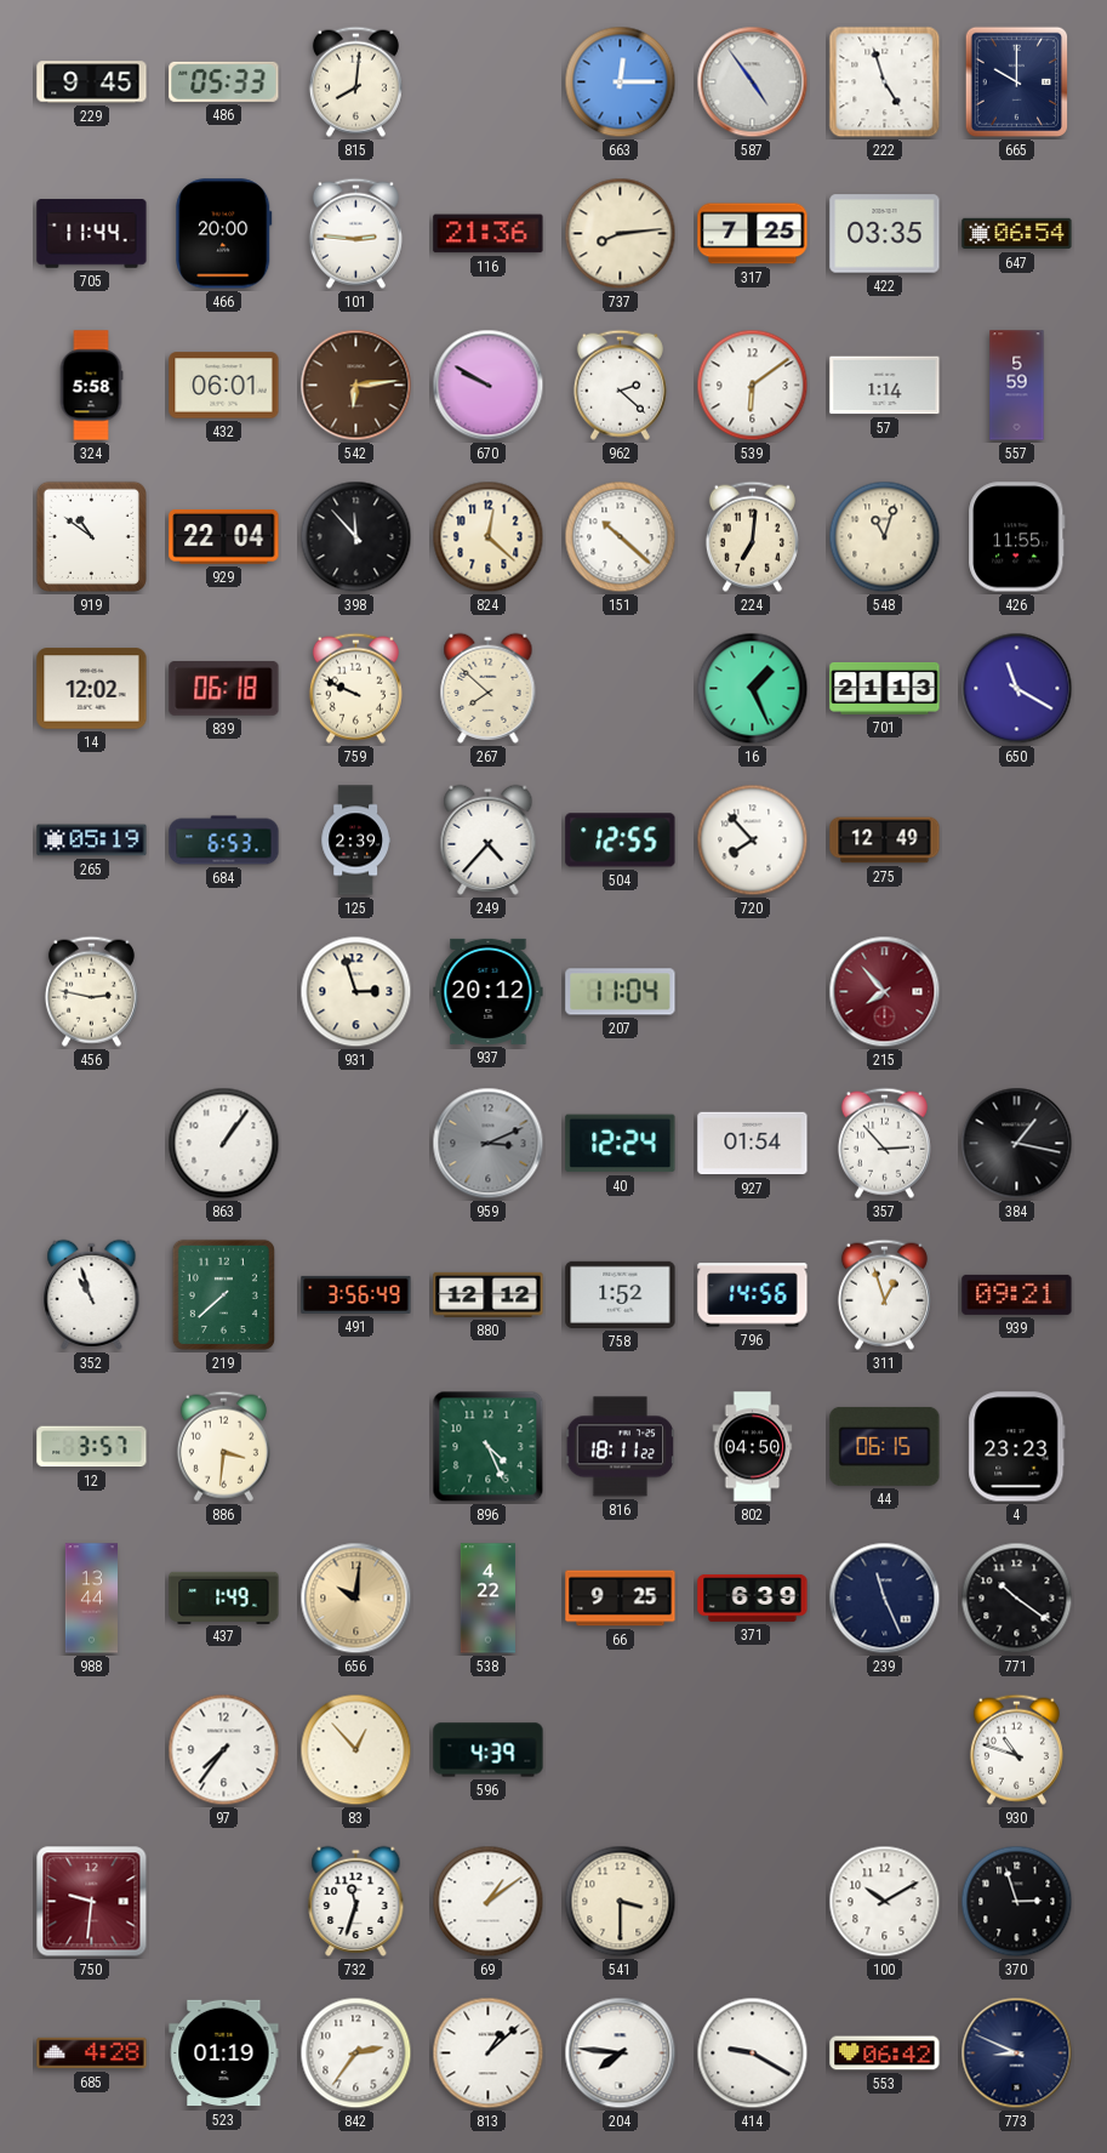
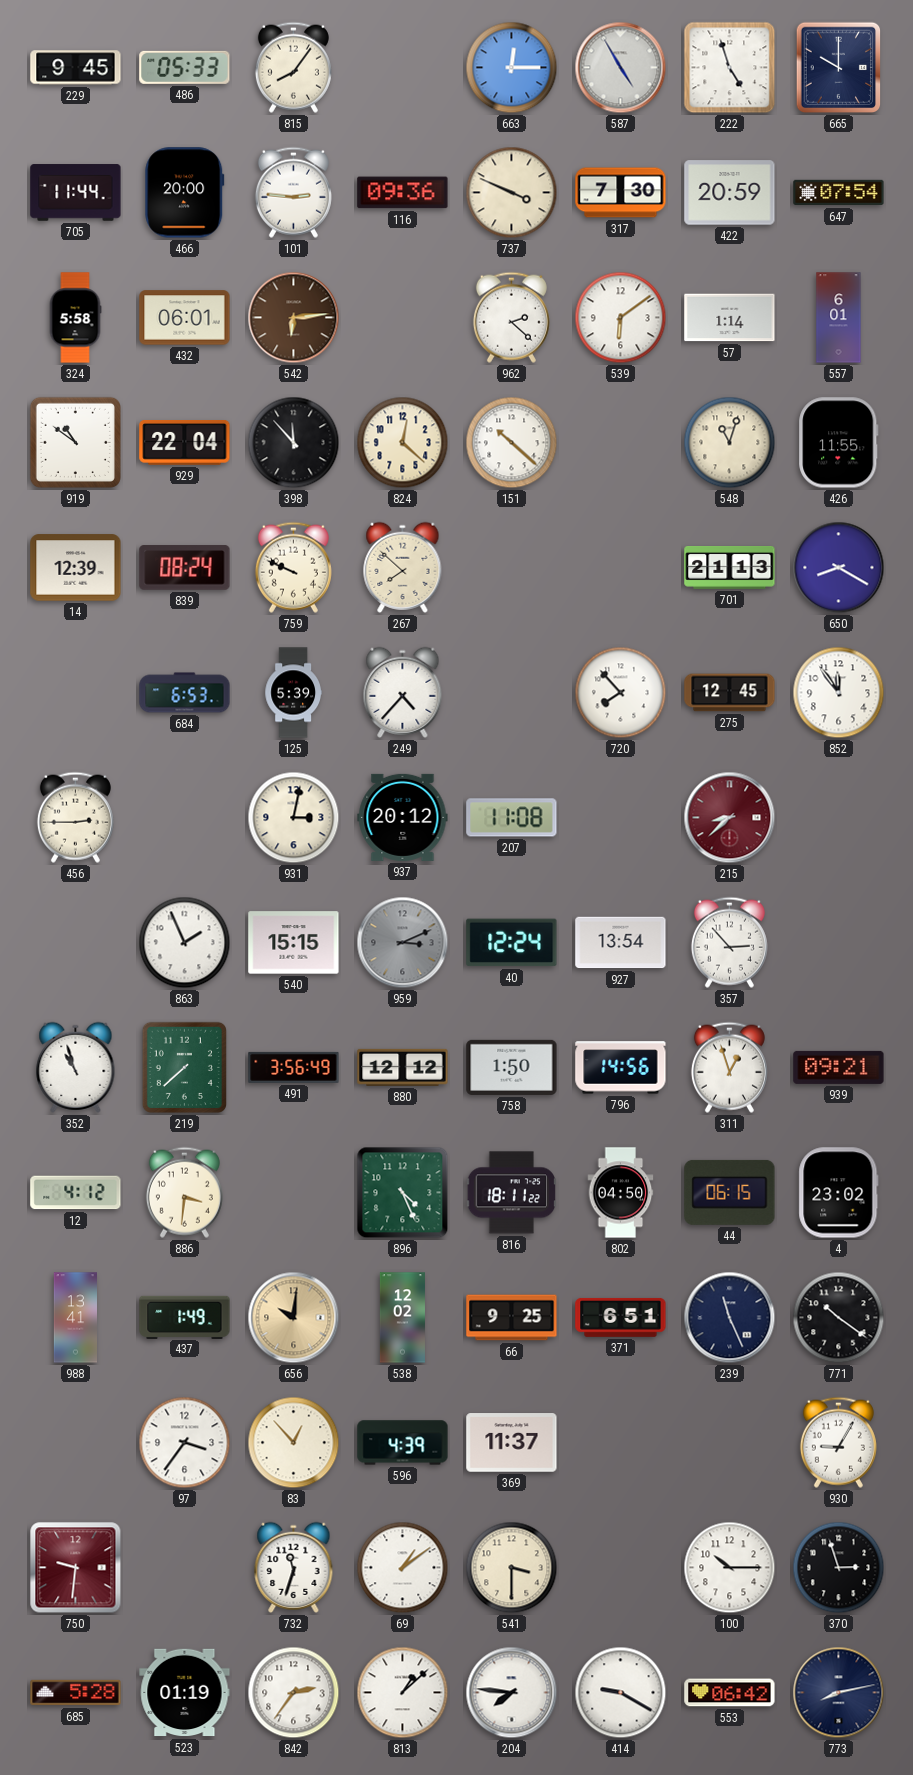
815: 8:01 -> 8:06
587: 4:54 -> 4:55
116: 21:36 -> 09:36
737: 8:14 -> 3:49
317: 7:25 -> 7:30
422: 03:35 -> 20:59
647: 06:54 -> 07:54
670: 9:50 -> none
557: 5:59 -> 6:01
224: 7:01 -> none
14: 12:02 -> 12:39
839: 06:18 -> 08:24
16: 1:26 -> none
650: 11:20 -> 8:20
265: 05:19 -> none
125: 2:39 -> 5:39
504: 12:55 -> none
275: 12:49 -> 12:45
852: none -> 11:54
456: 2:47 -> 2:45
931: 2:57 -> 3:02
207: 11:04 -> 11:08
215: 7:53 -> 8:38
863: 1:06 -> 1:56
540: none -> 15:15
927: 01:54 -> 13:54
384: 1:17 -> none
758: 1:52 -> 1:50
12: 3:57 -> 4:12
4: 23:23 -> 23:02
988: 13:44 -> 13:41
538: 4:22 -> 12:02
371: 6:39 -> 6:51
97: 7:36 -> 3:36
369: none -> 11:37
930: 10:48 -> 9:05
100: 10:10 -> 10:15
685: 4:28 -> 5:28
773: 8:49 -> 8:13
